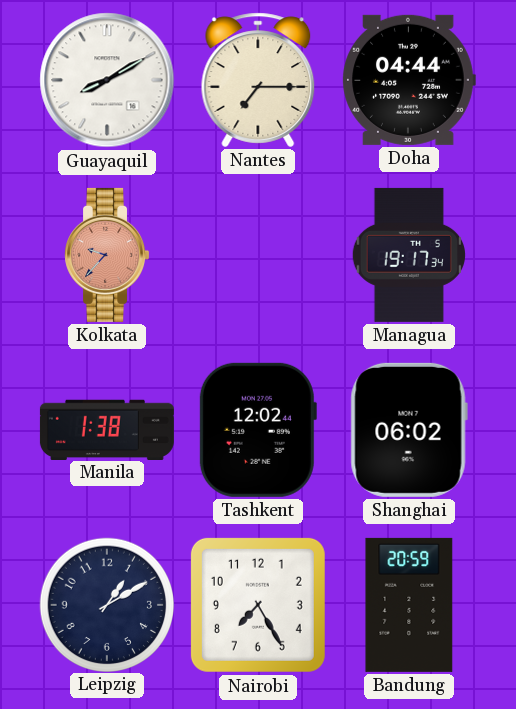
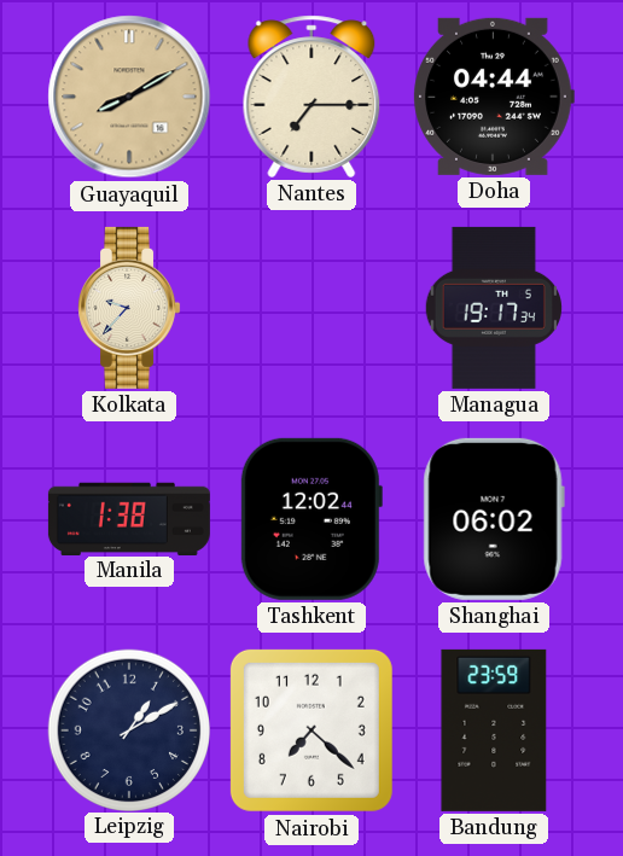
Guayaquil dial: white -> champagne
Kolkata dial: salmon -> cream
Nairobi: 7:25 -> 7:22
Bandung: 20:59 -> 23:59
